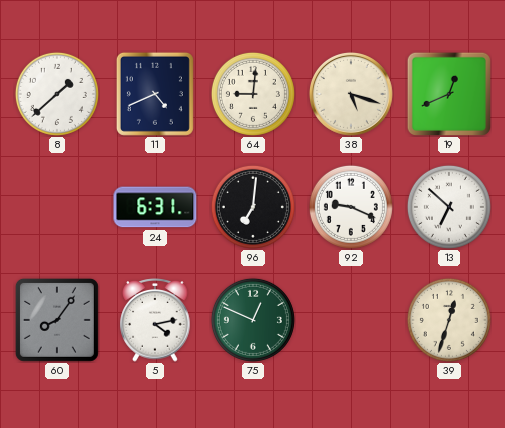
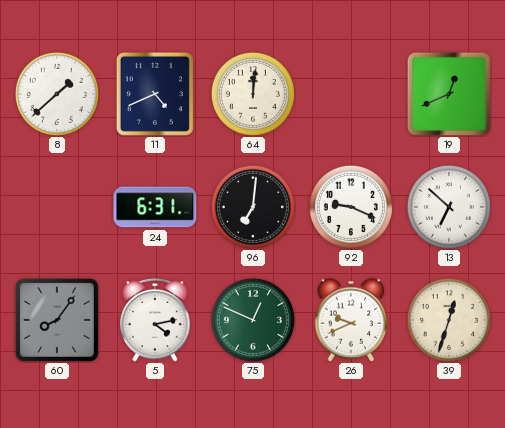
64: 9:01 -> 12:01
38: 5:18 -> none
26: none -> 9:41
